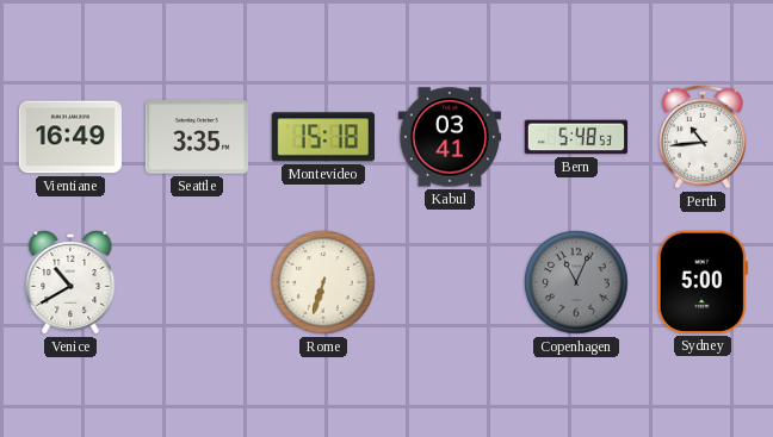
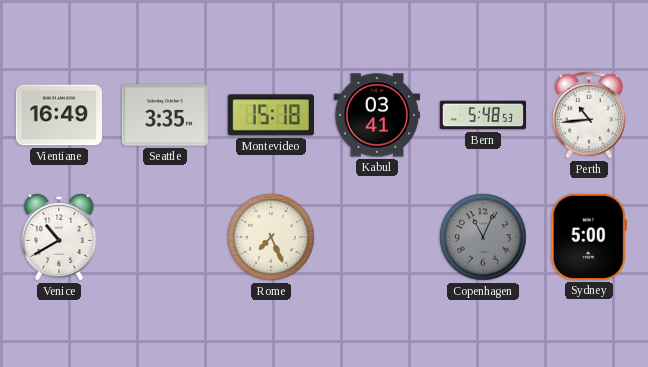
Rome: 6:33 -> 7:26
